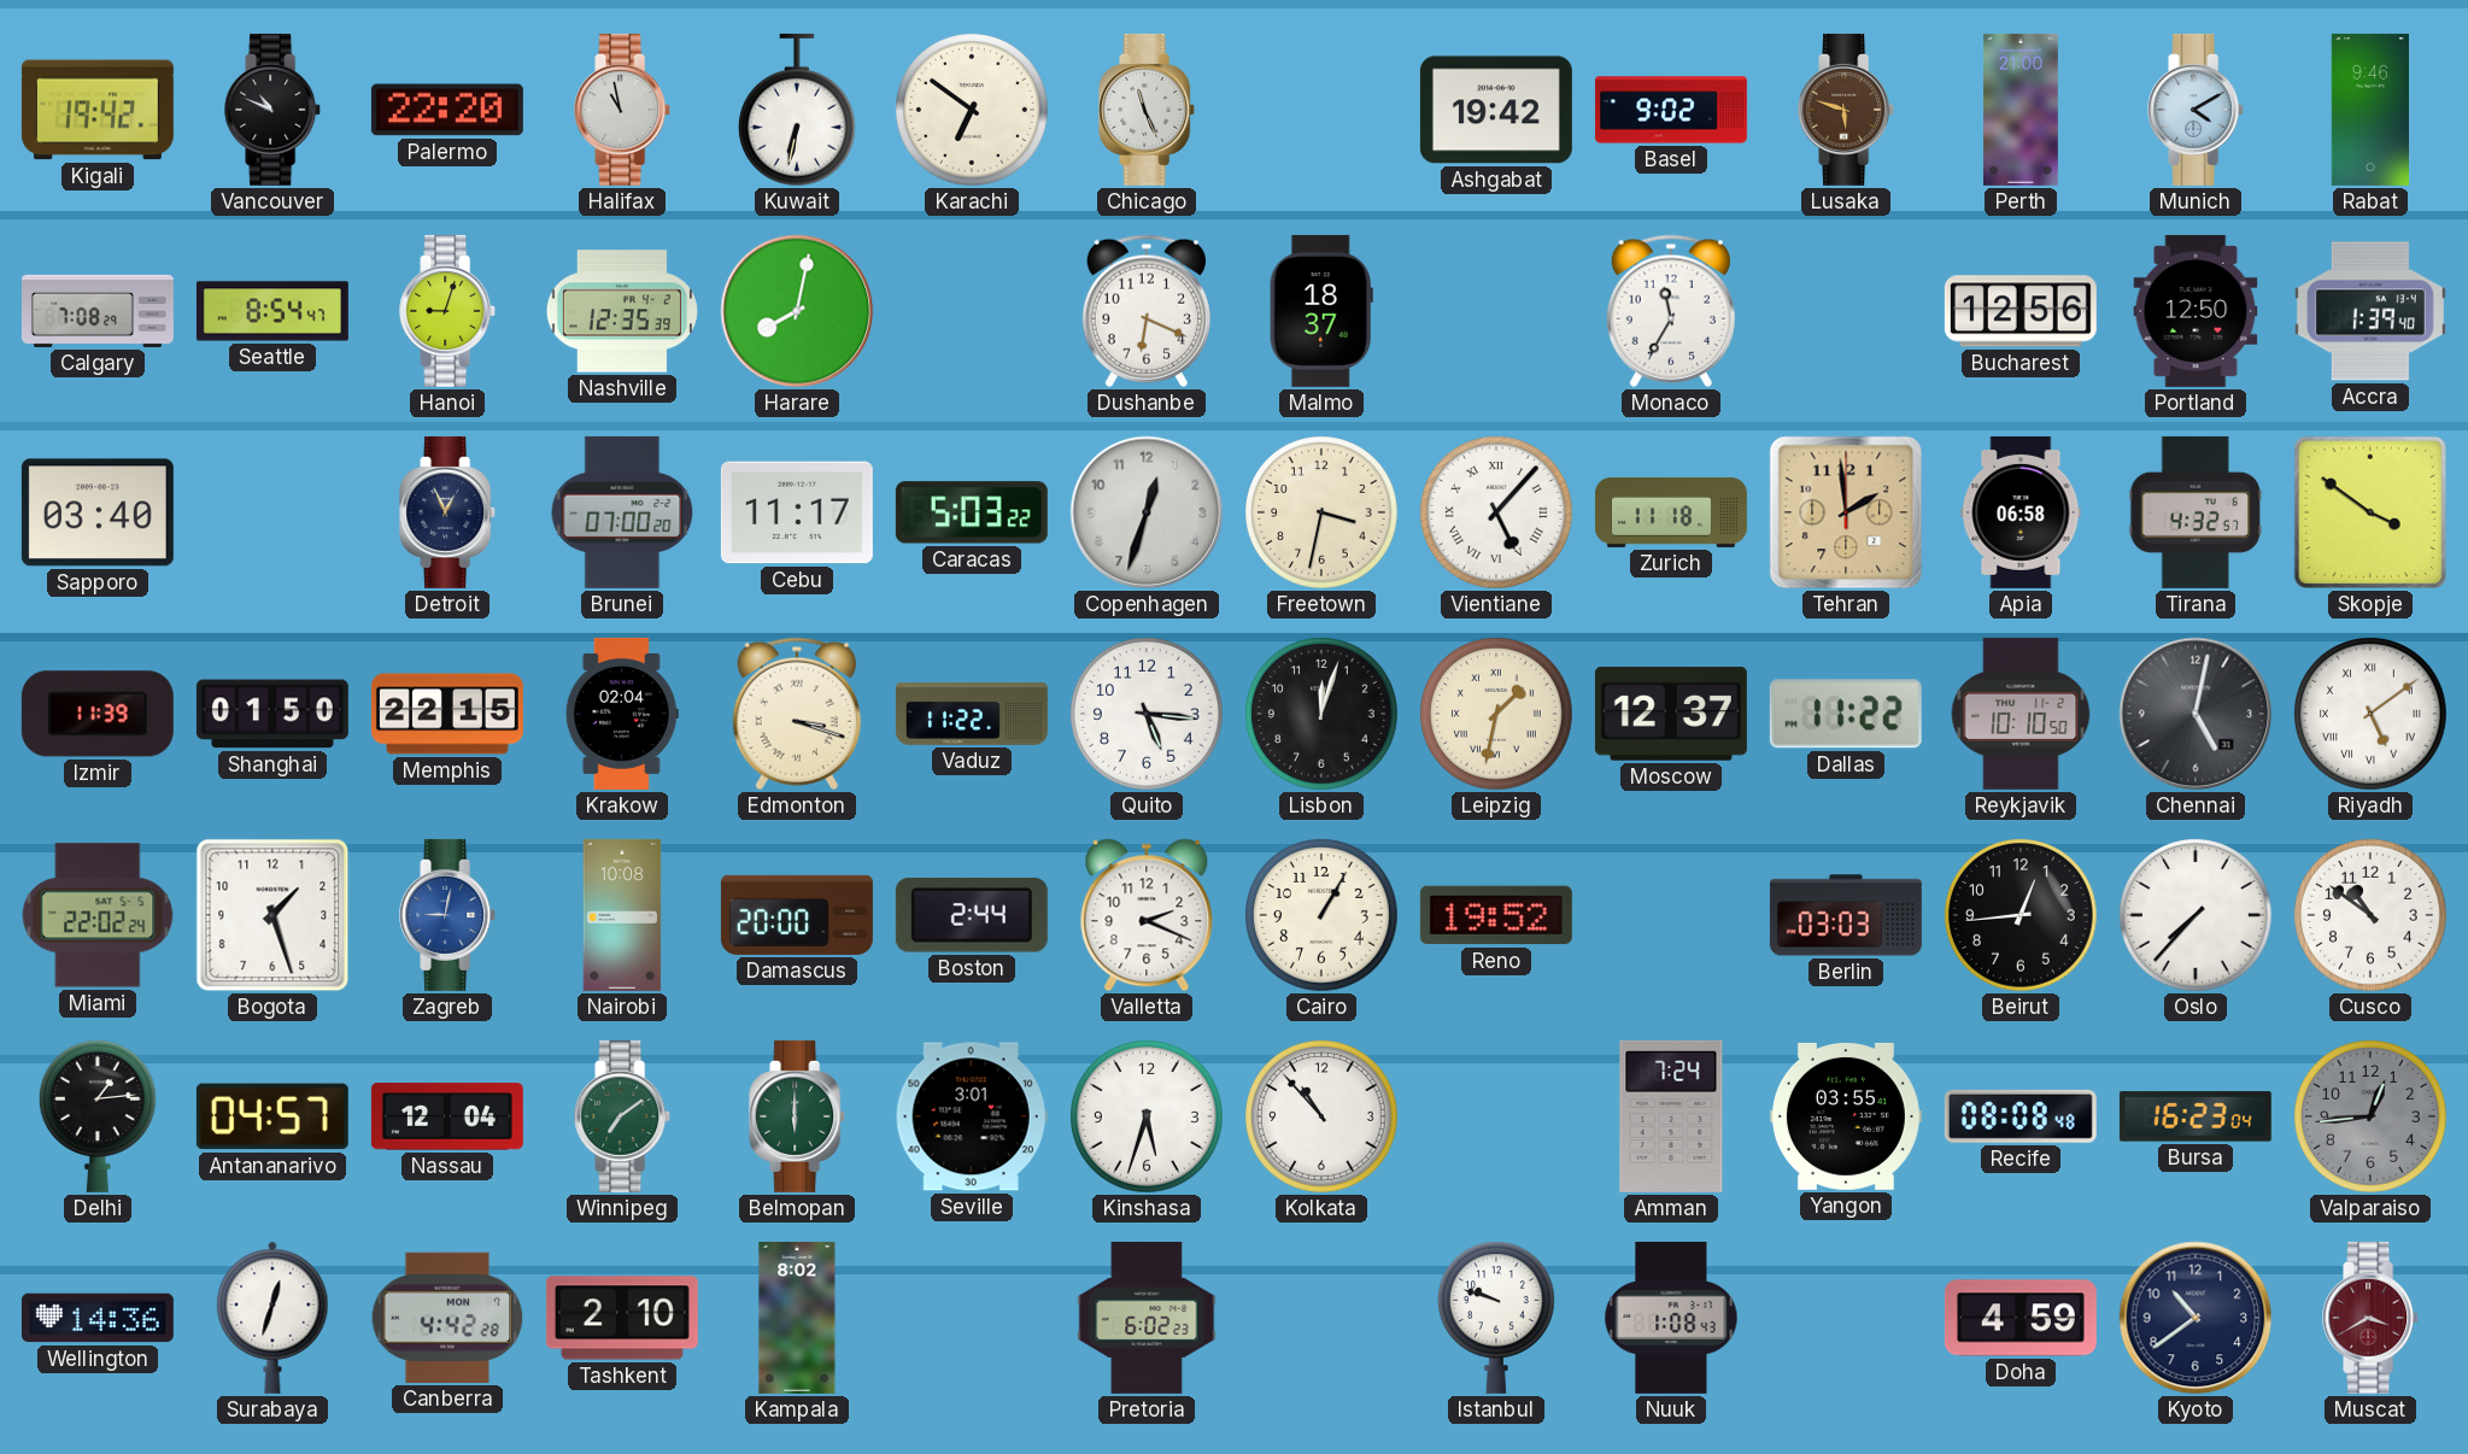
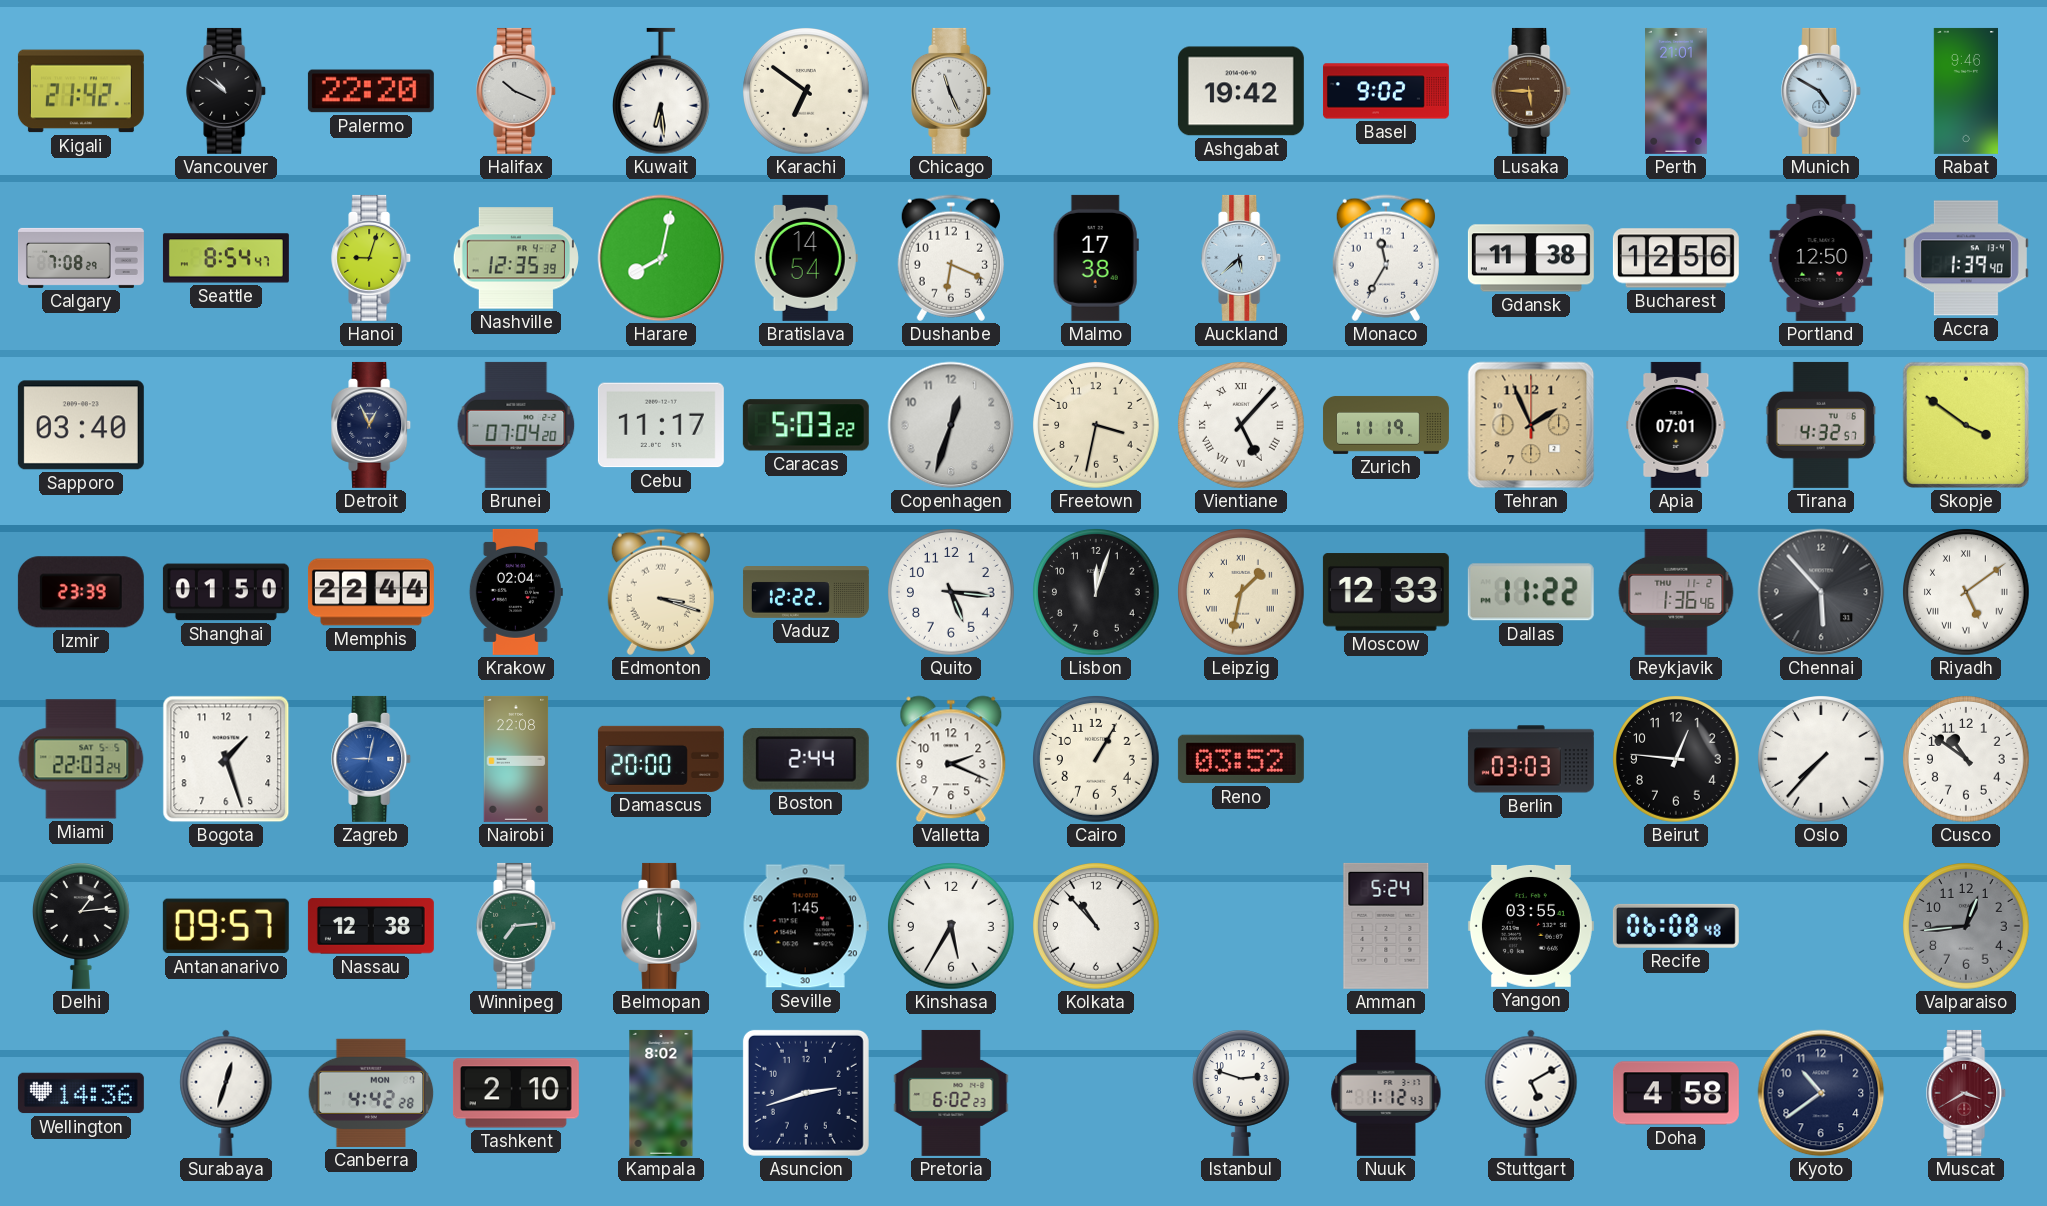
Kigali: 19:42 -> 21:42
Vancouver: 10:49 -> 10:51
Halifax: 10:58 -> 10:19
Kuwait: 6:32 -> 6:29
Lusaka: 5:48 -> 5:45
Perth: 21:00 -> 21:01
Munich: 4:10 -> 4:50
Bratislava: none -> 14:54
Malmo: 18:37 -> 17:38
Auckland: none -> 5:38
Gdansk: none -> 11:38
Brunei: 07:00 -> 07:04
Zurich: 11:18 -> 11:19
Tehran: 1:59 -> 1:56
Apia: 06:58 -> 07:01
Izmir: 11:39 -> 23:39
Memphis: 22:15 -> 22:44
Vaduz: 11:22 -> 12:22
Moscow: 12:37 -> 12:33
Reykjavik: 10:10 -> 1:36
Chennai: 5:02 -> 5:53
Miami: 22:02 -> 22:03
Nairobi: 10:08 -> 22:08
Reno: 19:52 -> 03:52
Beirut: 12:44 -> 12:46
Antananarivo: 04:57 -> 09:57
Nassau: 12:04 -> 12:38
Winnipeg: 7:09 -> 7:14
Seville: 3:01 -> 1:45
Kinshasa: 5:33 -> 5:35
Amman: 7:24 -> 5:24
Recife: 08:08 -> 06:08
Bursa: 16:23 -> none
Asuncion: none -> 2:42
Istanbul: 9:48 -> 2:48
Nuuk: 1:08 -> 1:12
Stuttgart: none -> 5:10
Doha: 4:59 -> 4:58
